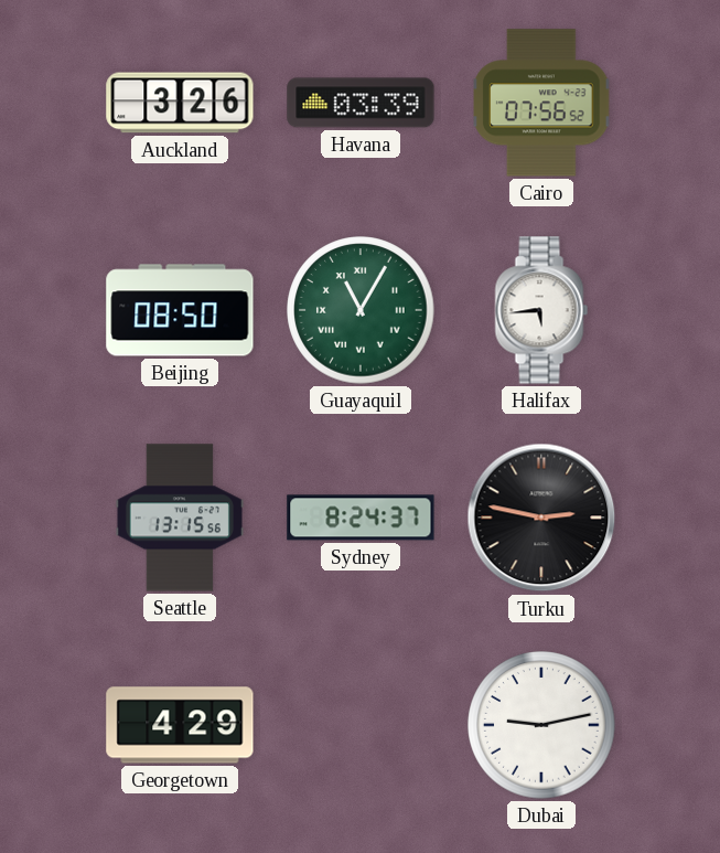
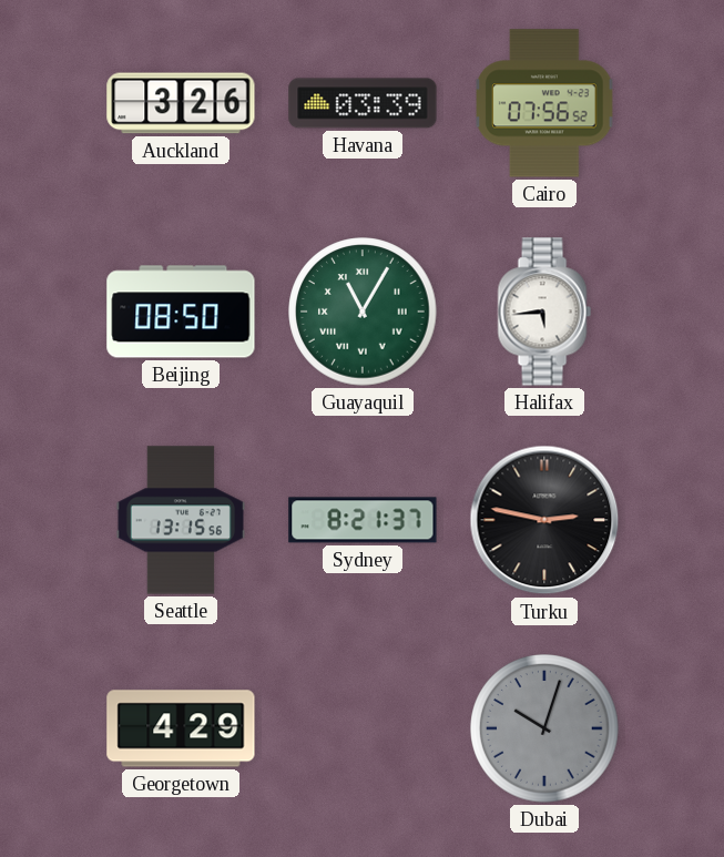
Sydney: 8:24 -> 8:21
Dubai: 9:13 -> 10:03
Dubai dial: white -> grey
